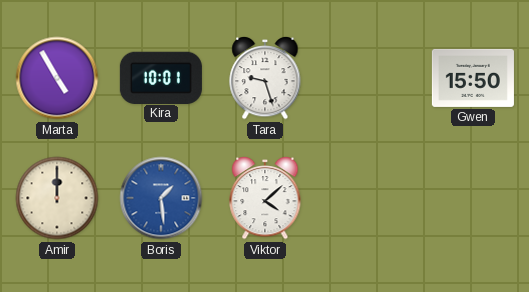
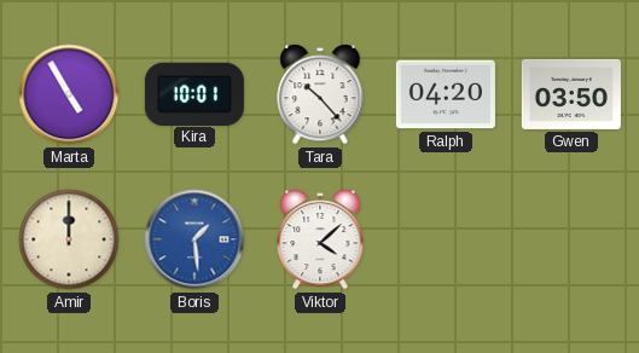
Tara: 9:27 -> 10:23
Ralph: none -> 04:20
Gwen: 15:50 -> 03:50
